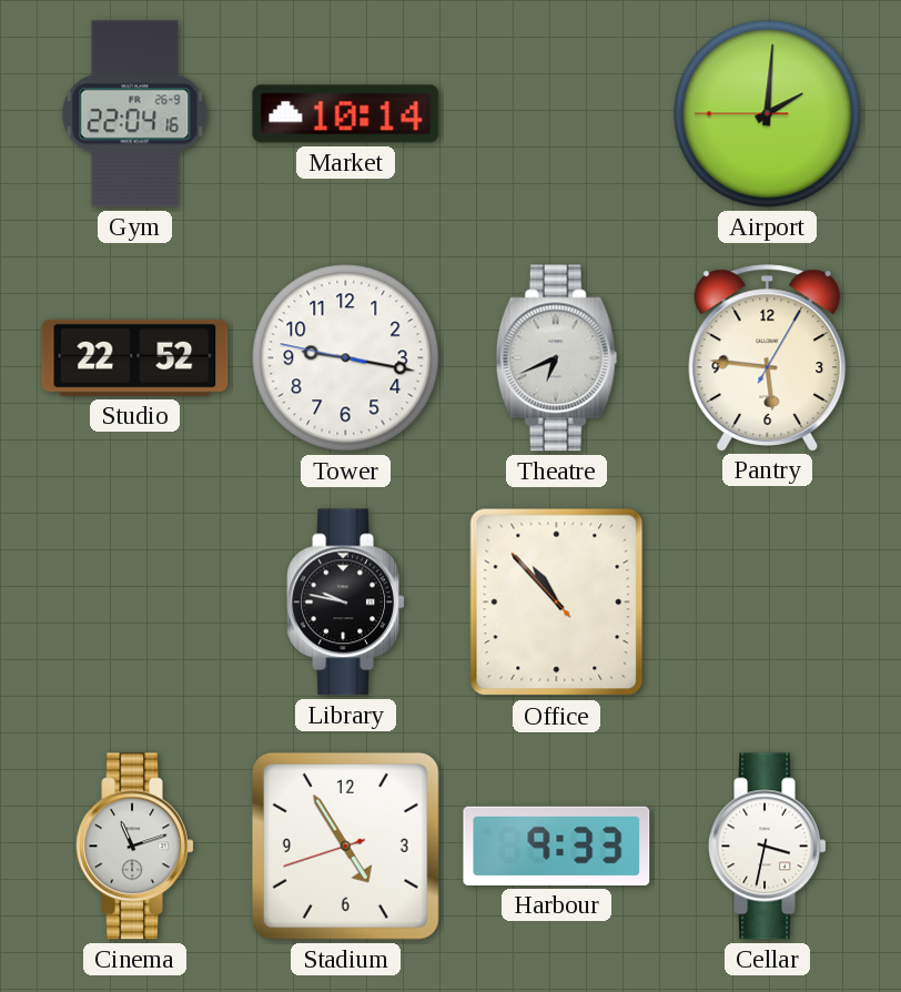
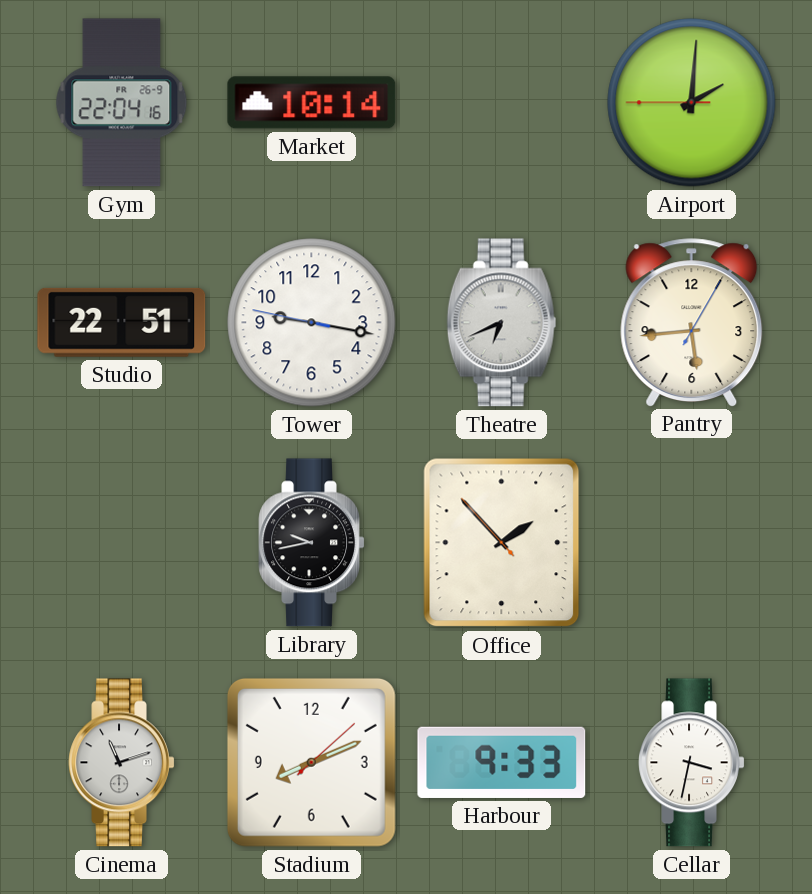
Studio: 22:52 -> 22:51
Pantry: 5:46 -> 5:44
Library: 9:47 -> 9:43
Office: 10:52 -> 1:52
Stadium: 4:54 -> 8:11
